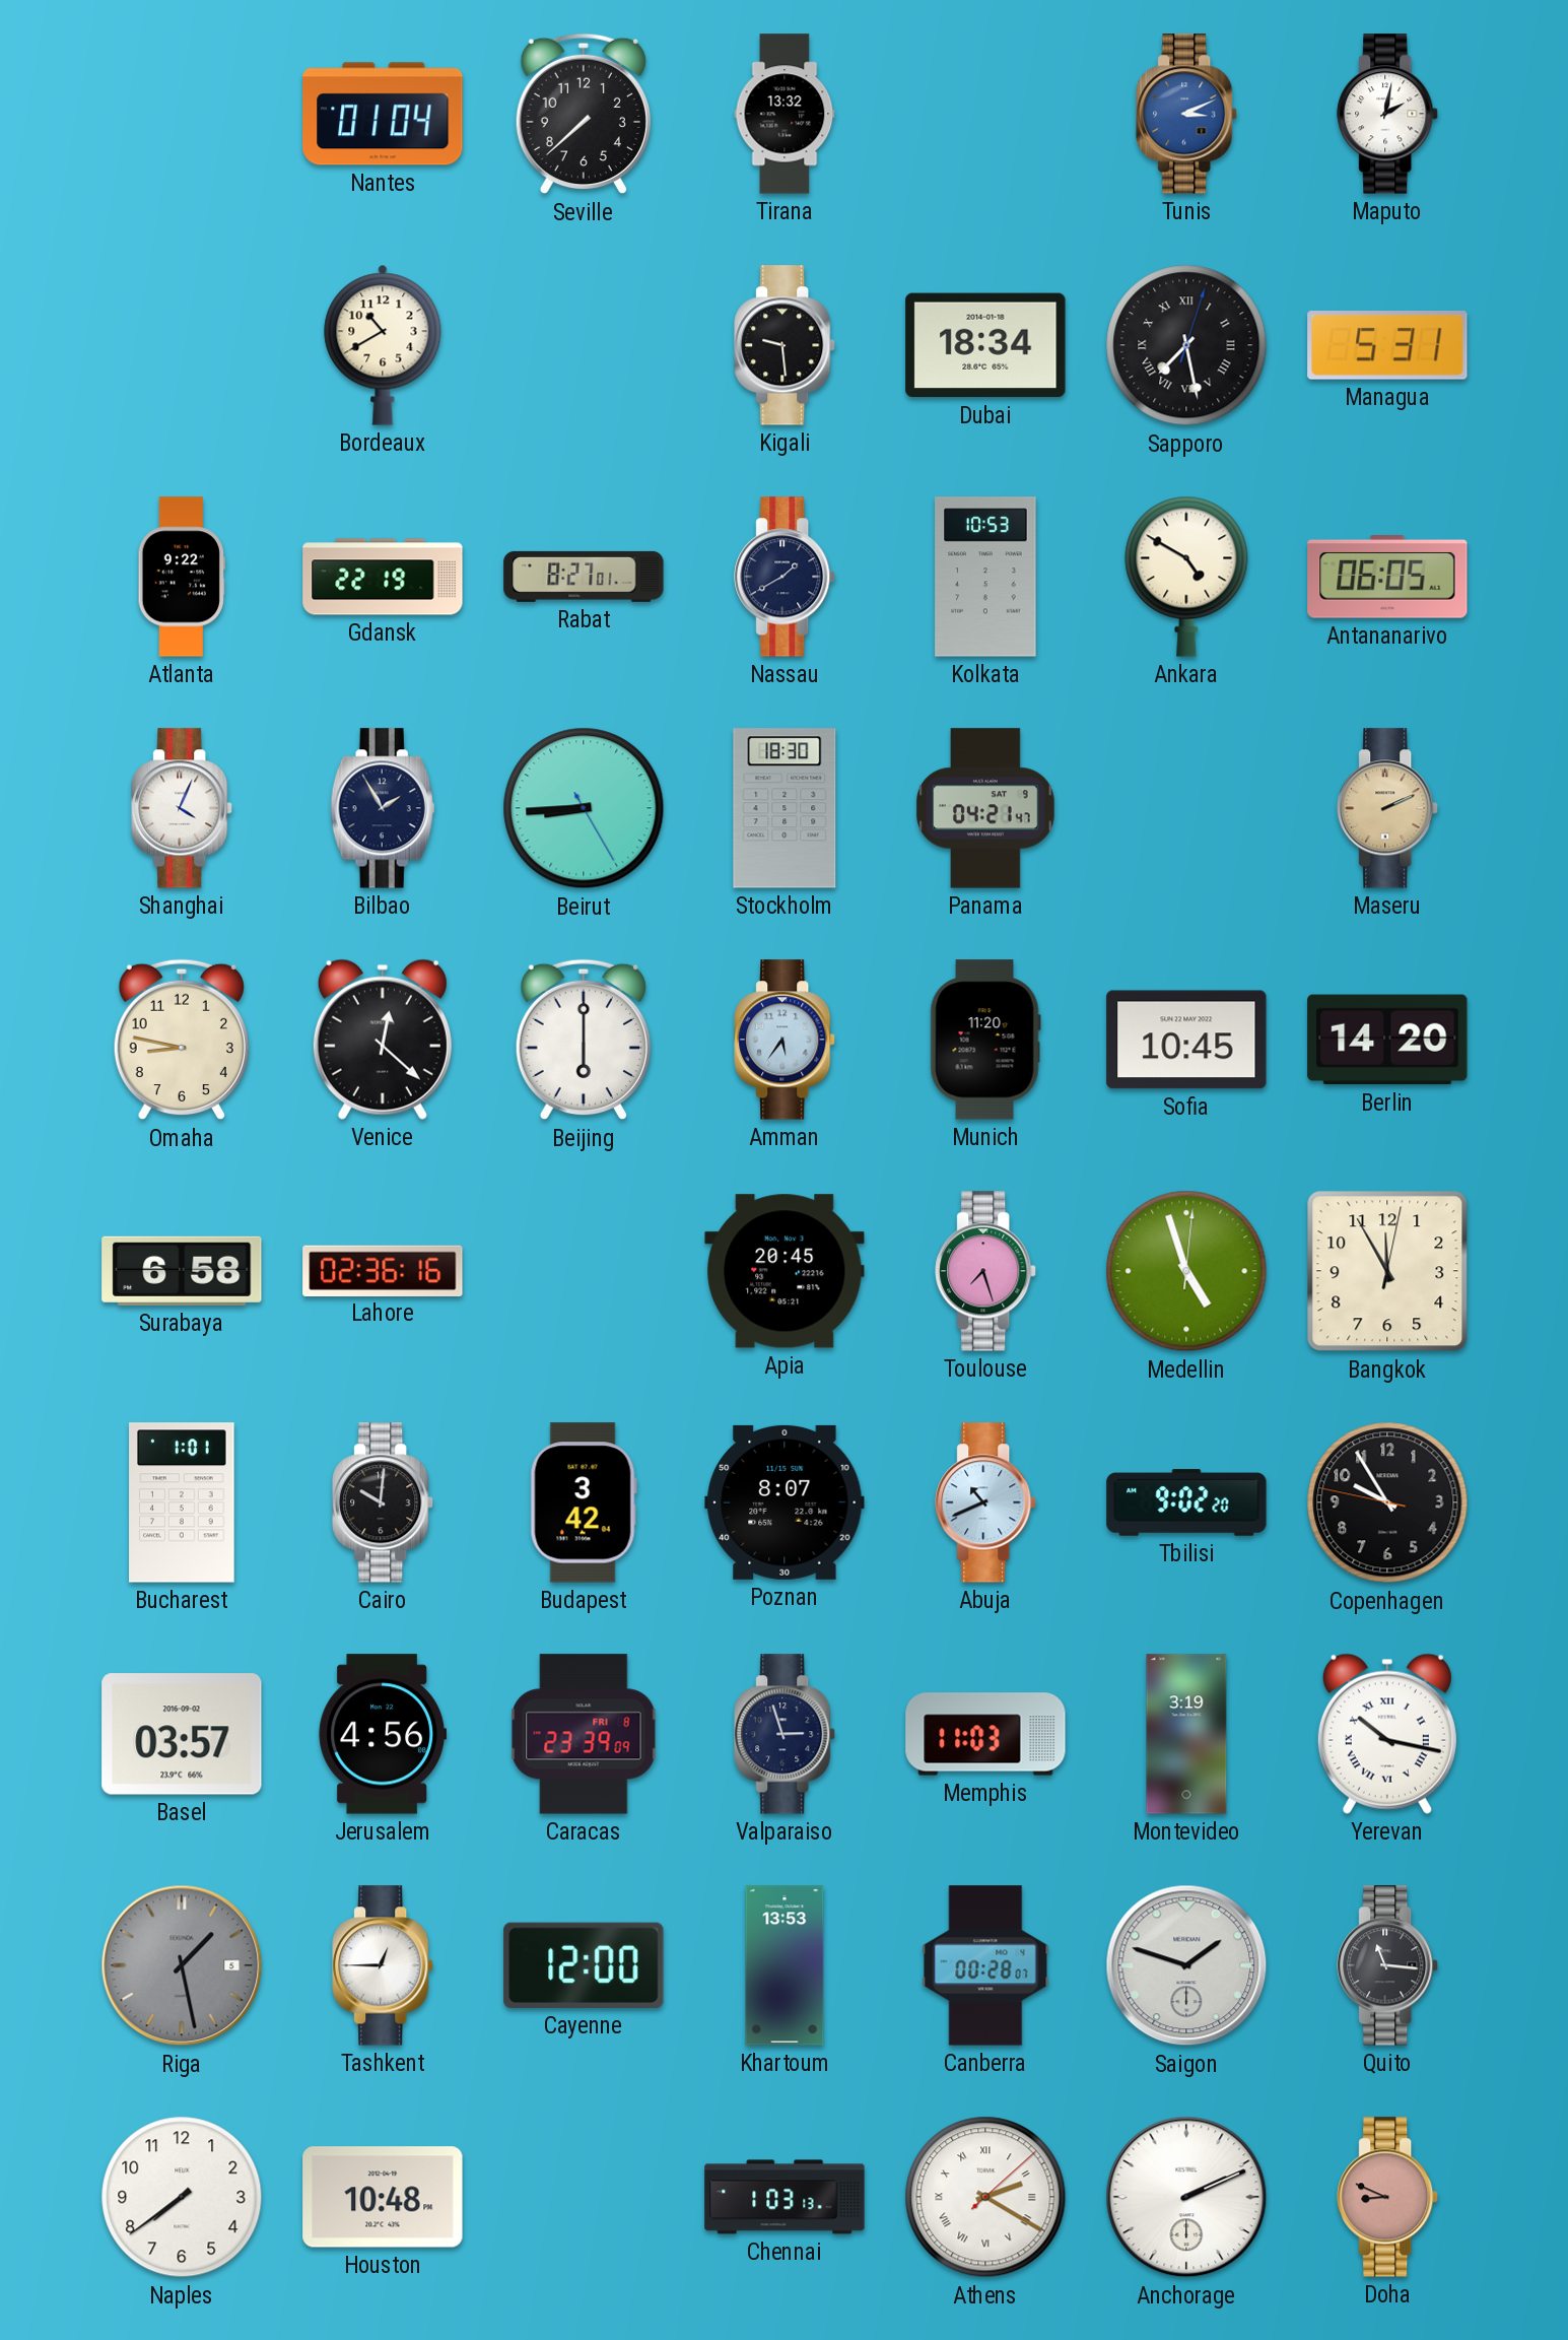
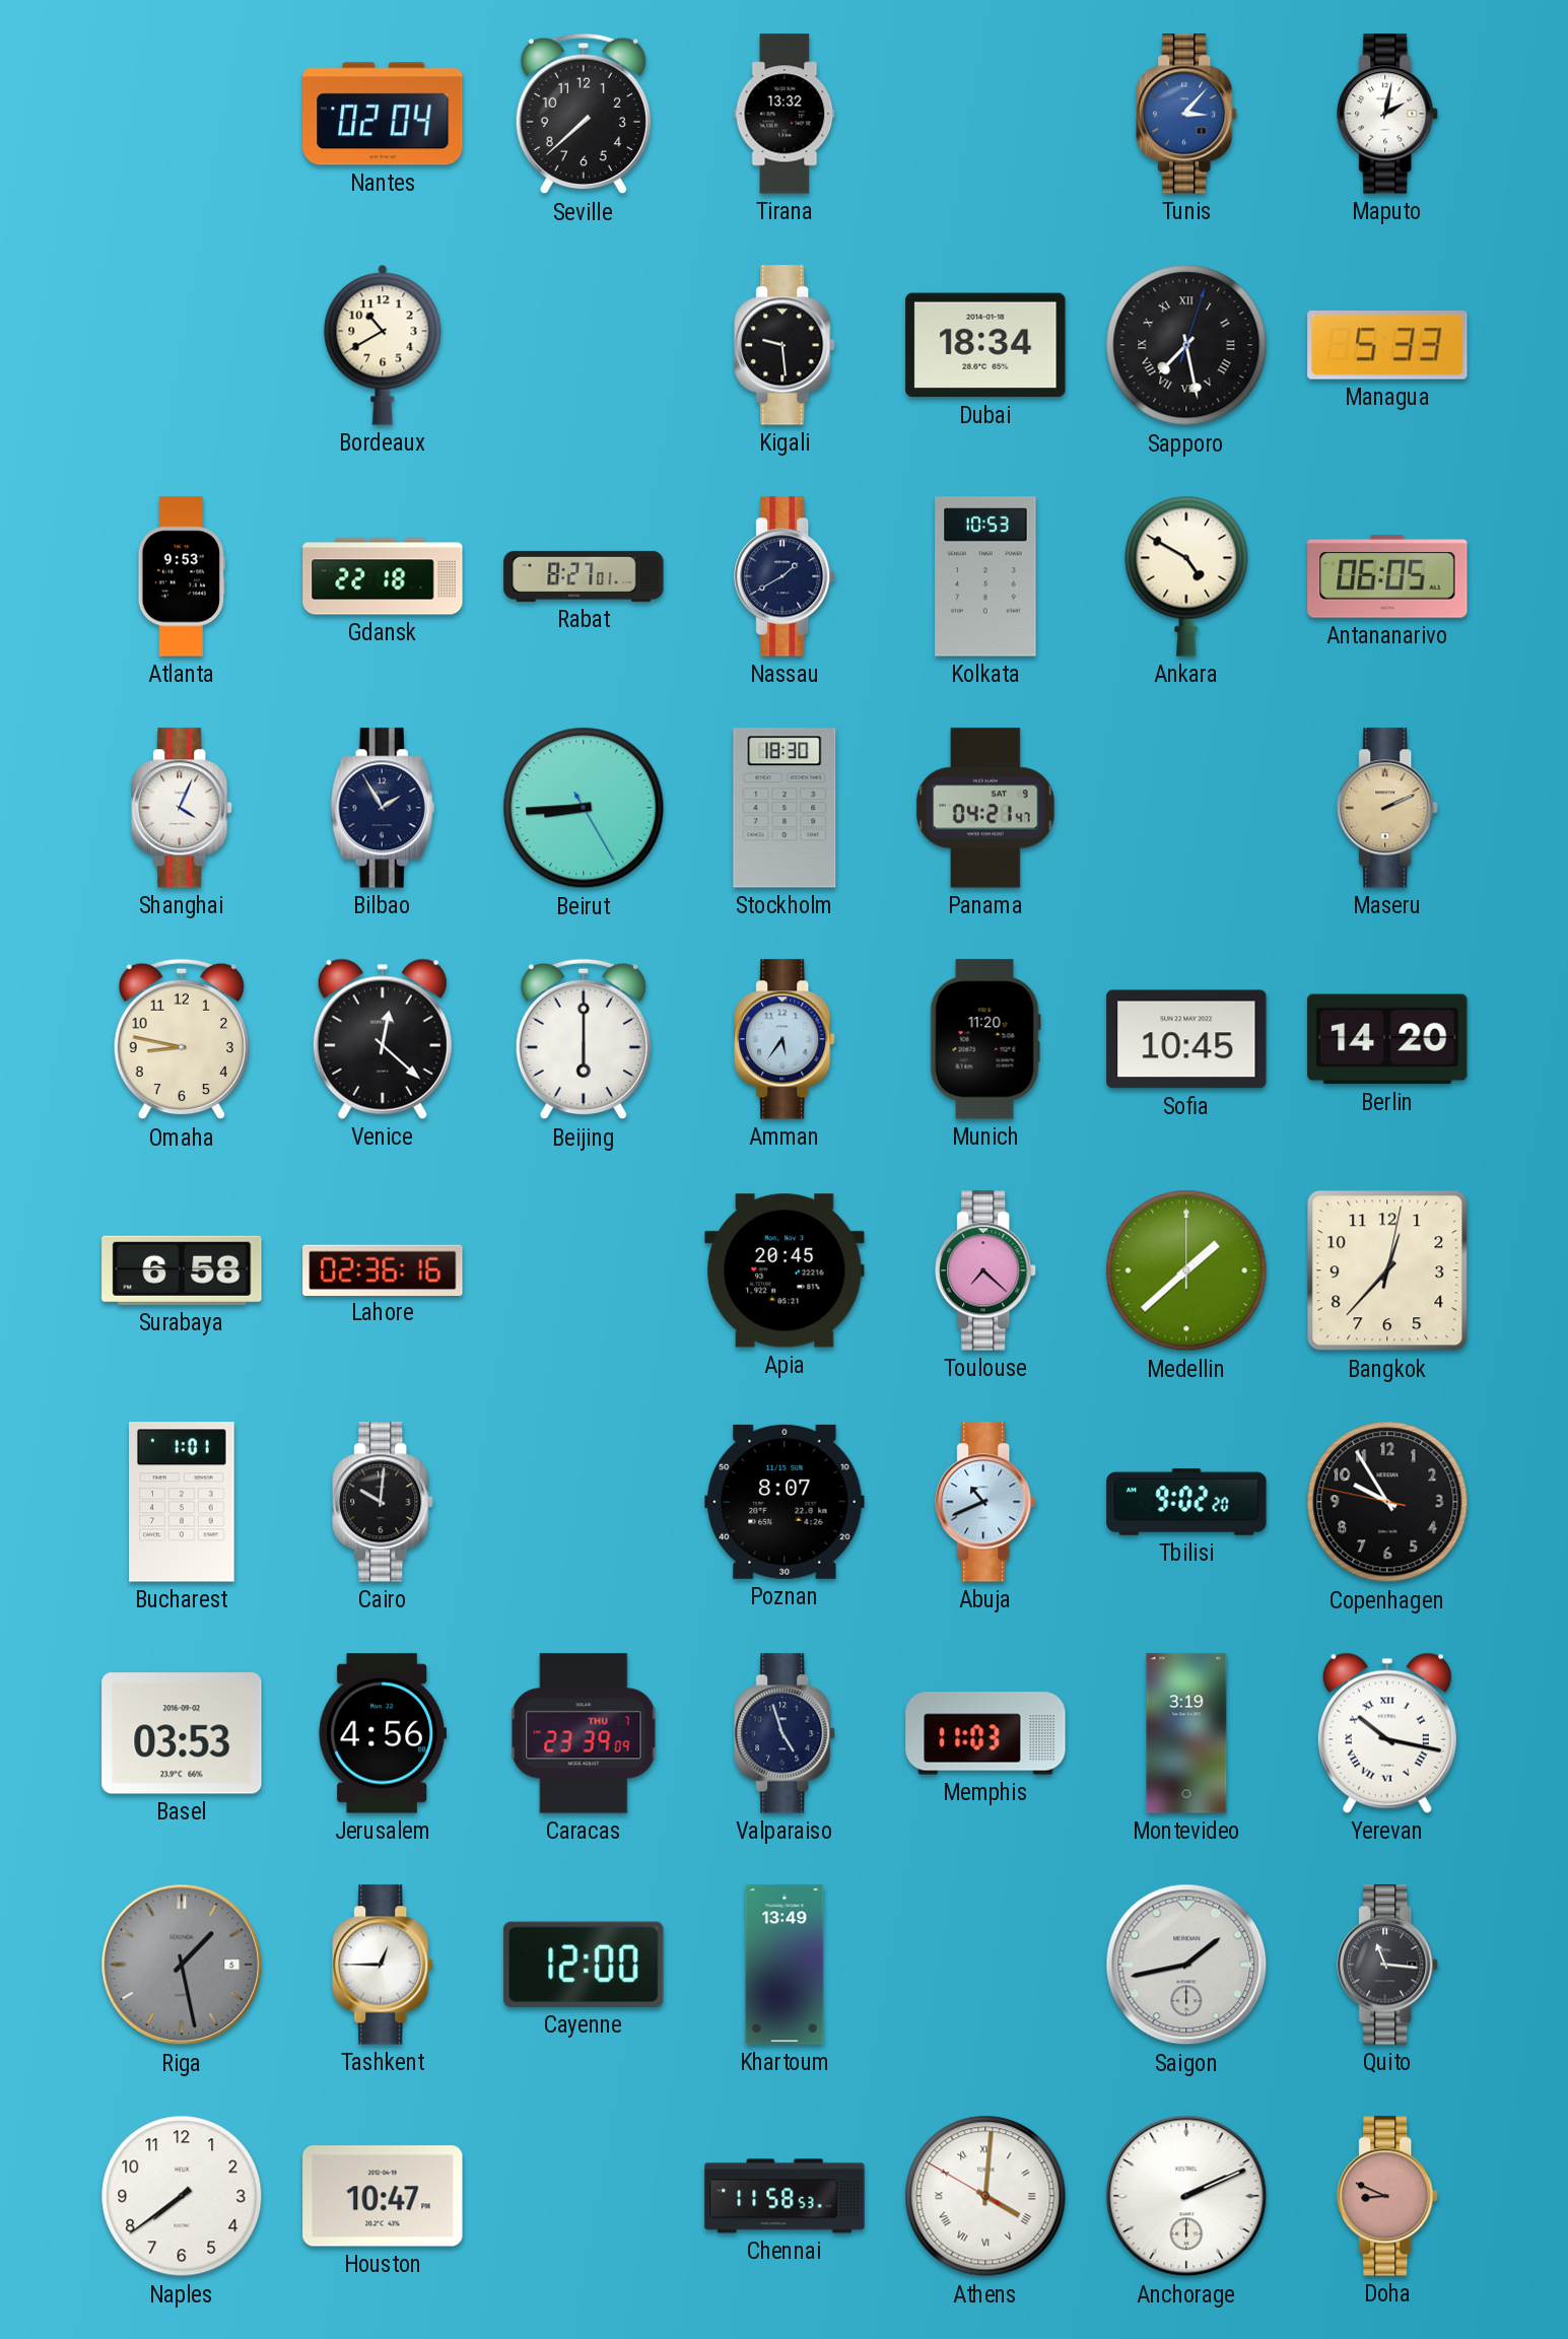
Nantes: 01:04 -> 02:04
Tunis: 3:11 -> 3:07
Managua: 5:31 -> 5:33
Atlanta: 9:22 -> 9:53
Gdansk: 22:19 -> 22:18
Toulouse: 7:27 -> 7:22
Medellin: 4:57 -> 1:38
Bangkok: 11:55 -> 12:37
Budapest: 3:42 -> none
Basel: 03:57 -> 03:53
Caracas date: FRI 8 -> THU 7
Valparaiso: 2:57 -> 4:57
Khartoum: 13:53 -> 13:49
Canberra: 00:28 -> none
Saigon: 1:48 -> 1:43
Houston: 10:48 -> 10:47
Chennai: 1:03 -> 11:58
Athens: 2:20 -> 4:00
